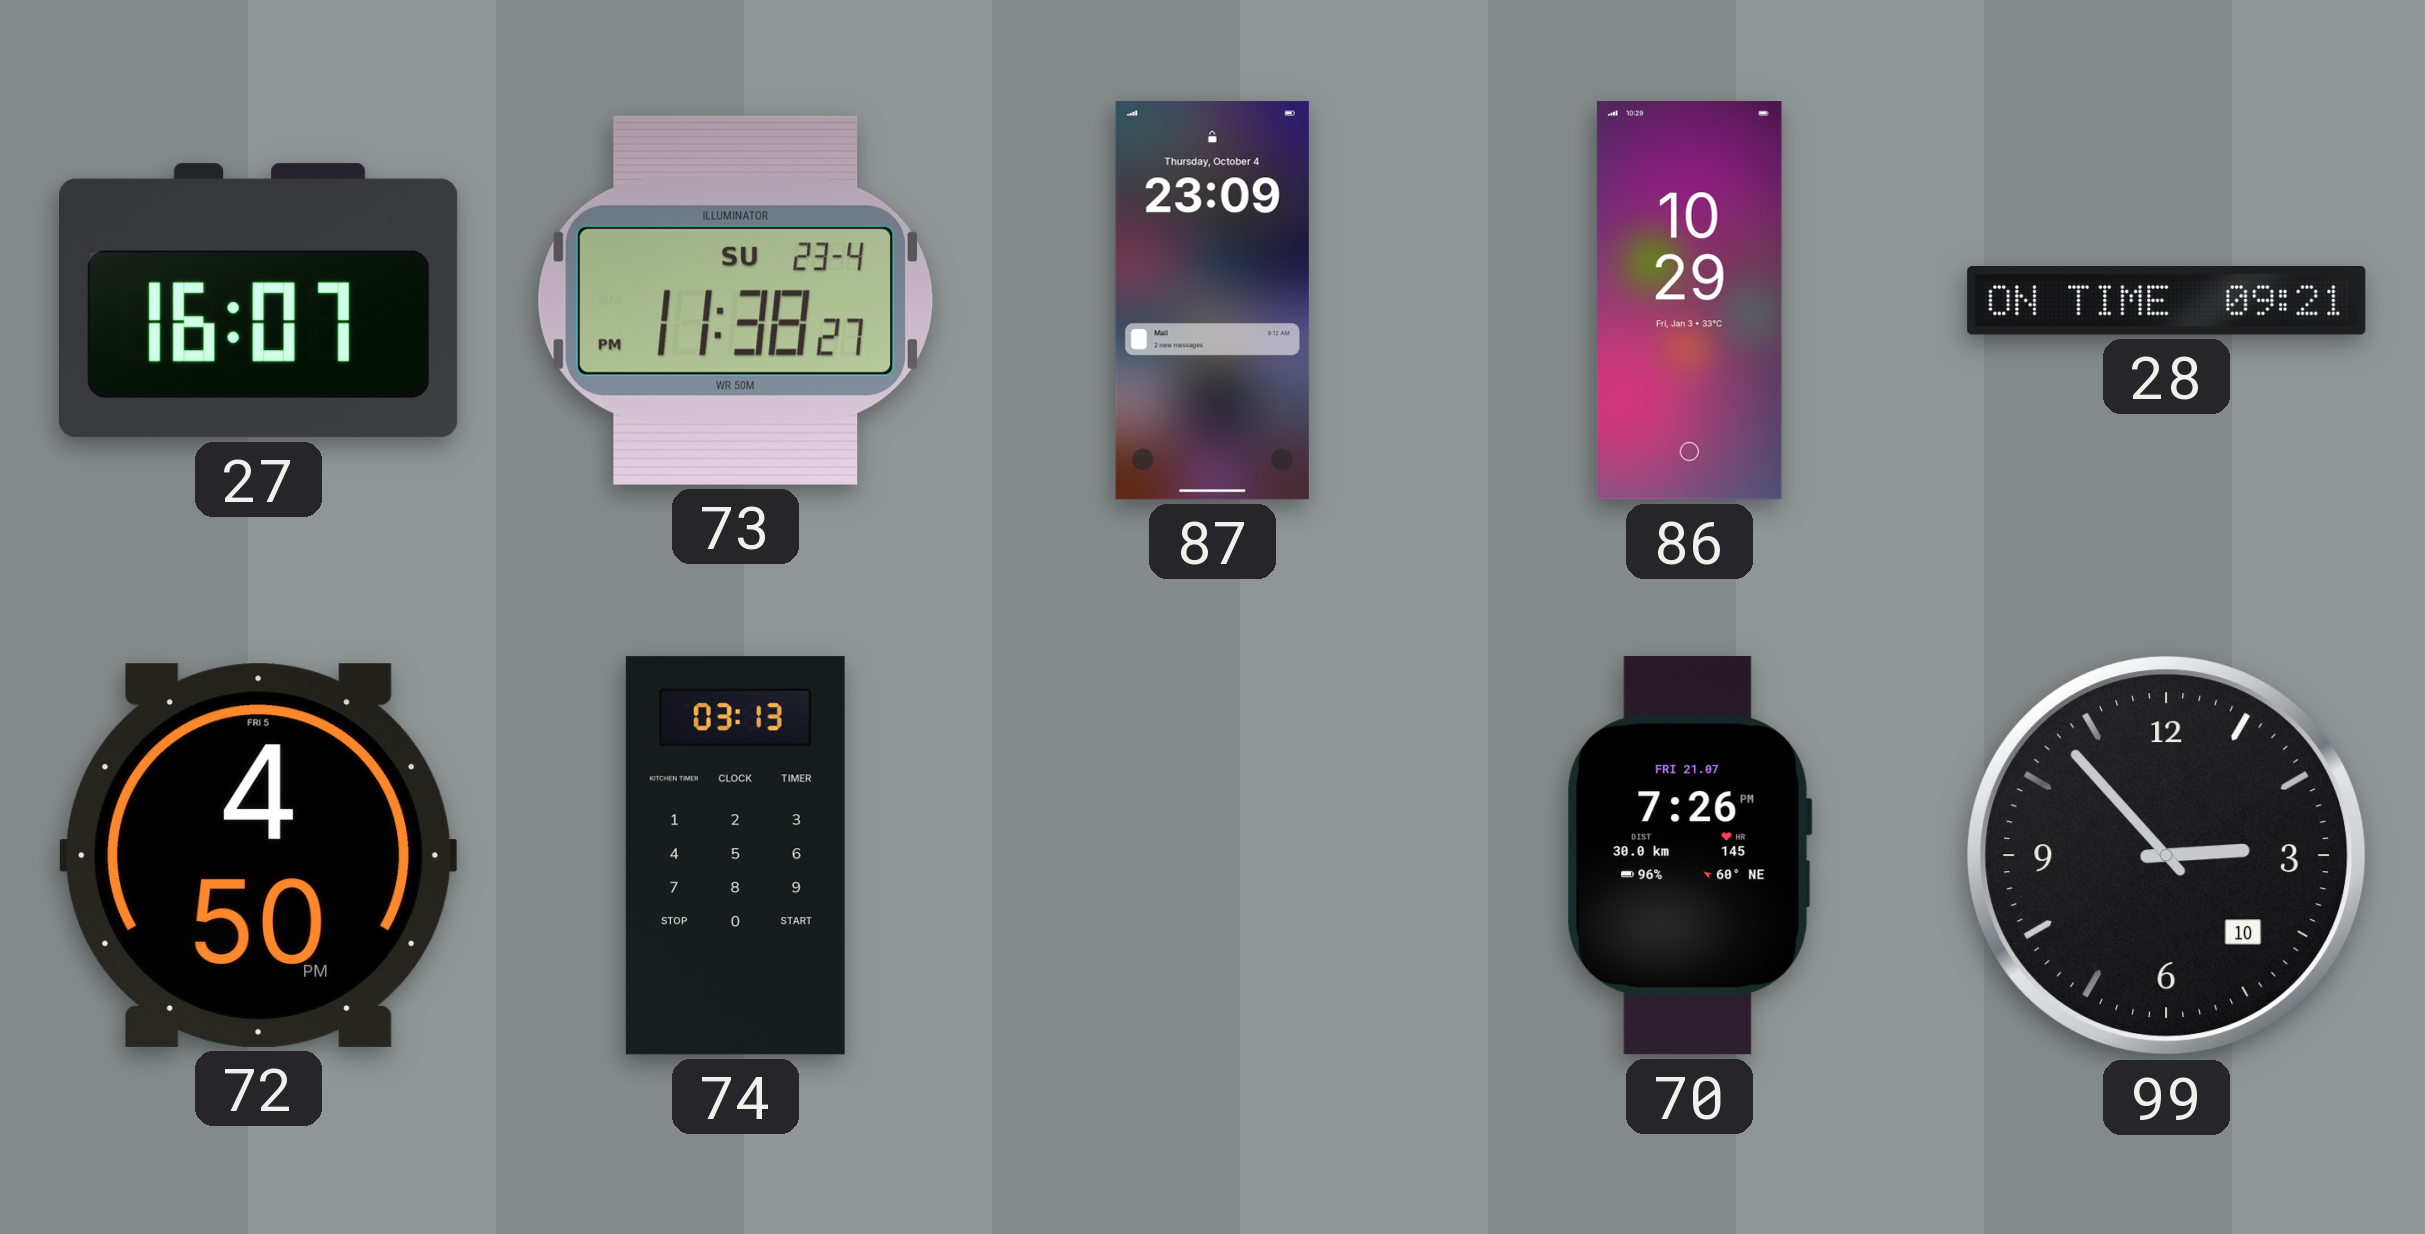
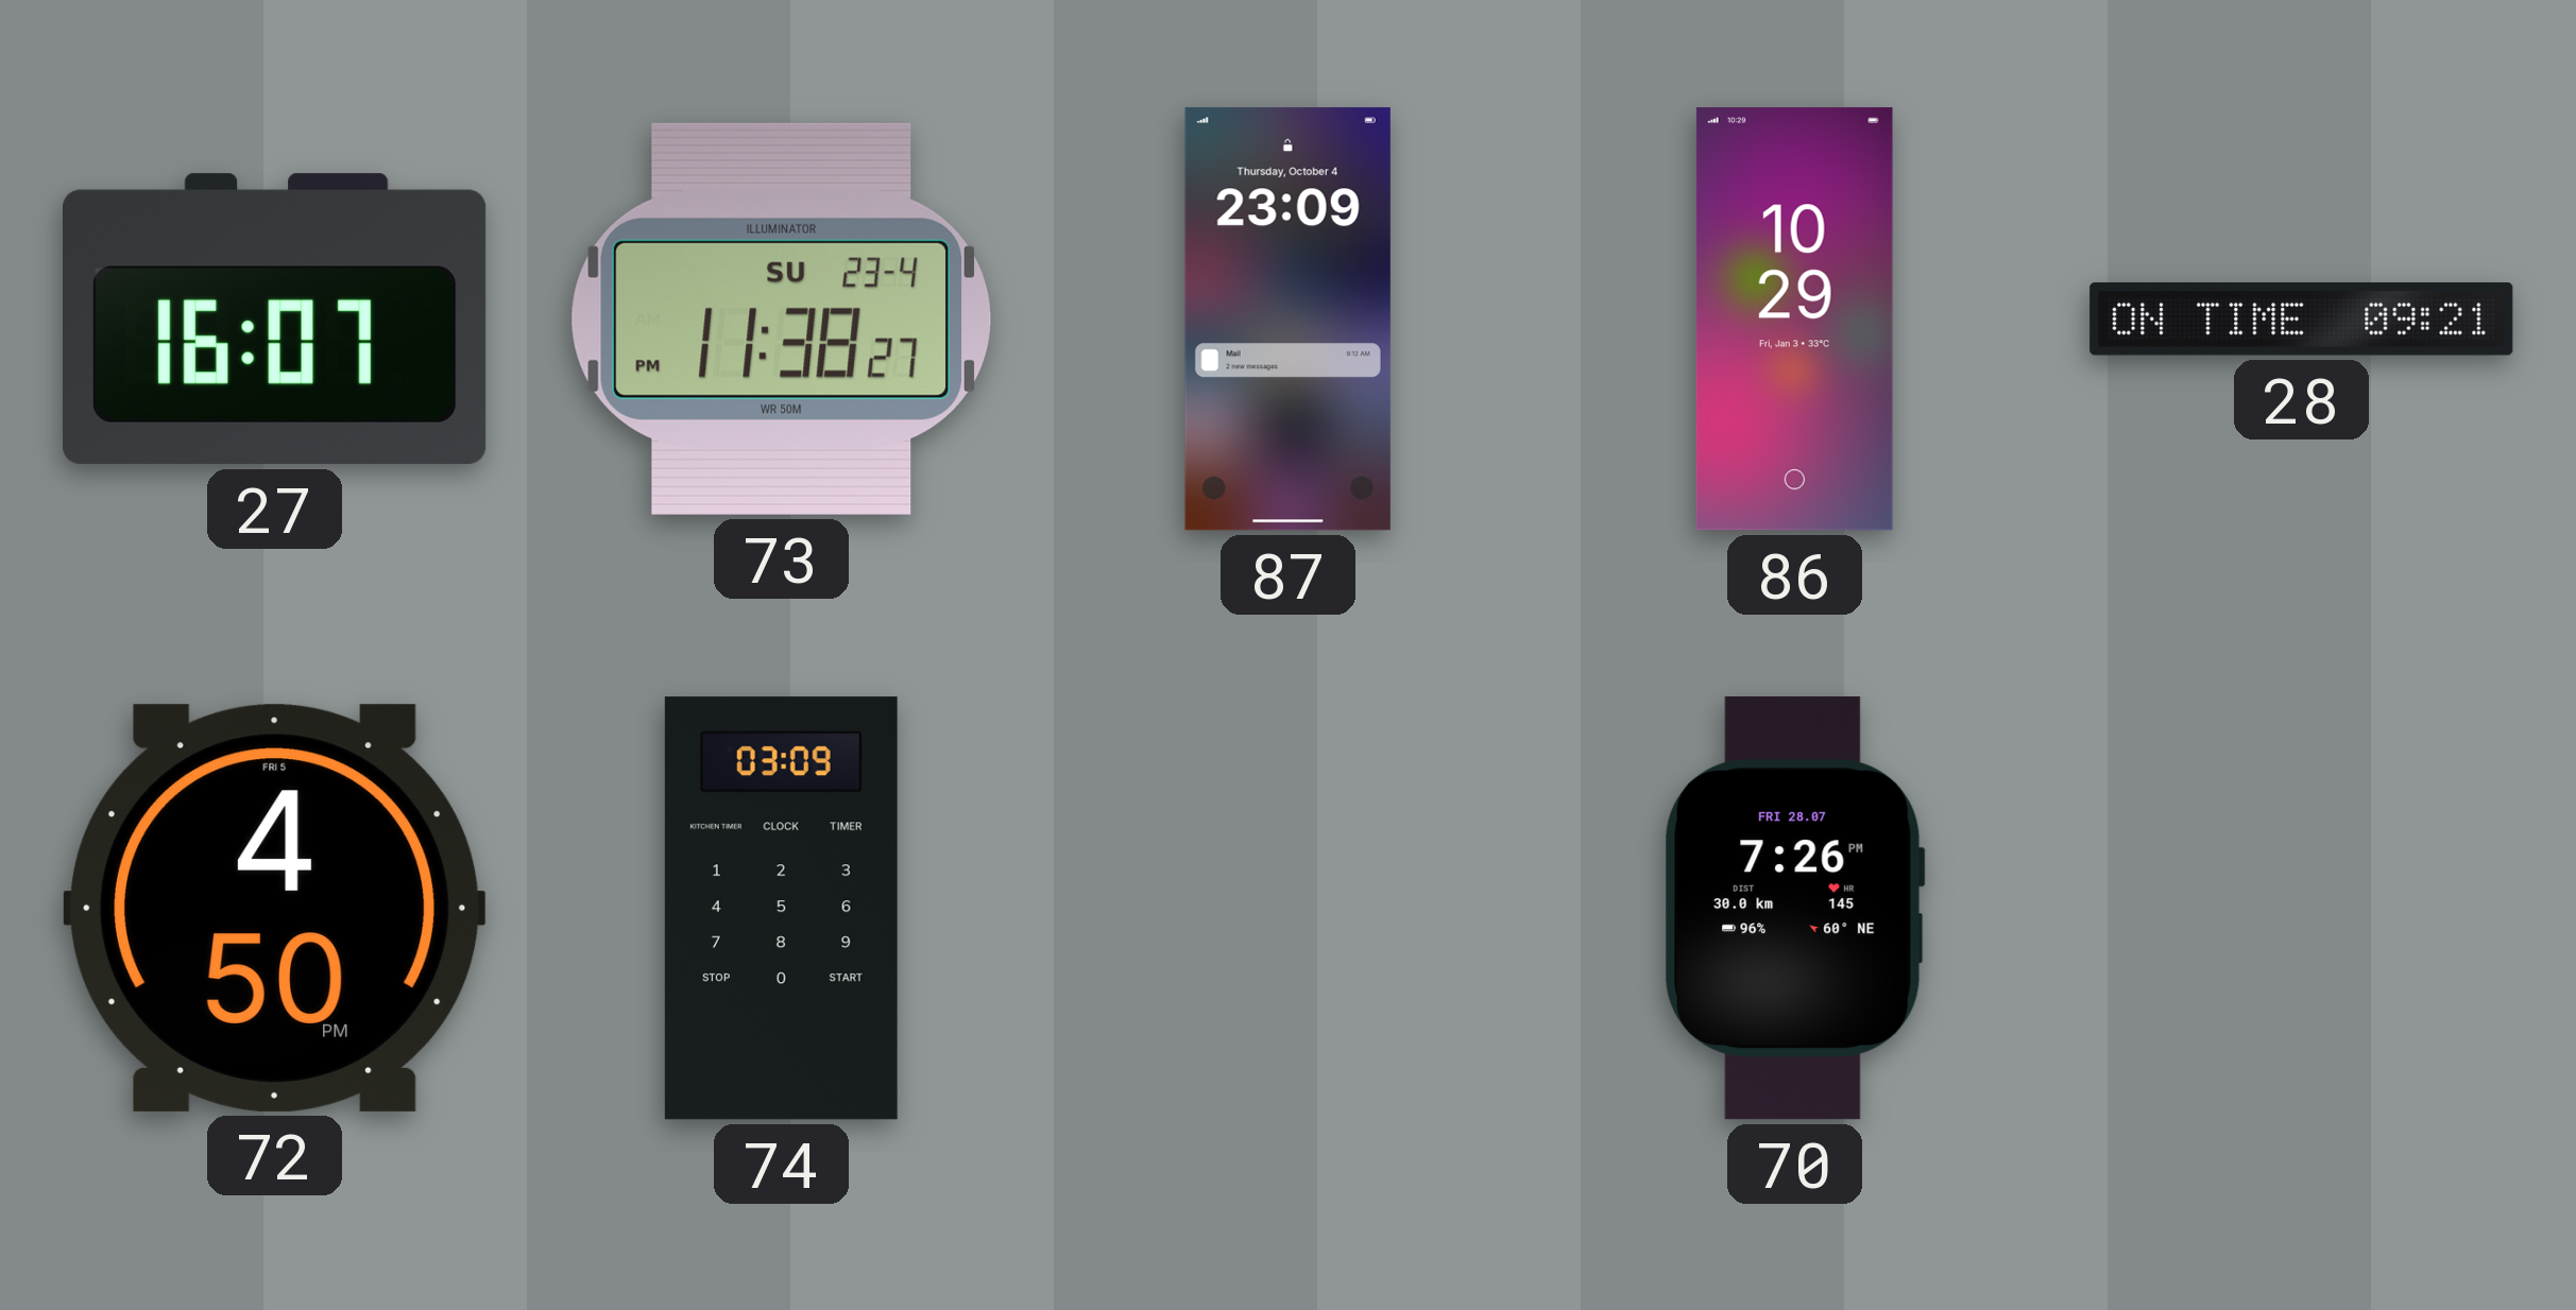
74: 03:13 -> 03:09
70 date: FRI 21.07 -> FRI 28.07
99: 2:53 -> none
